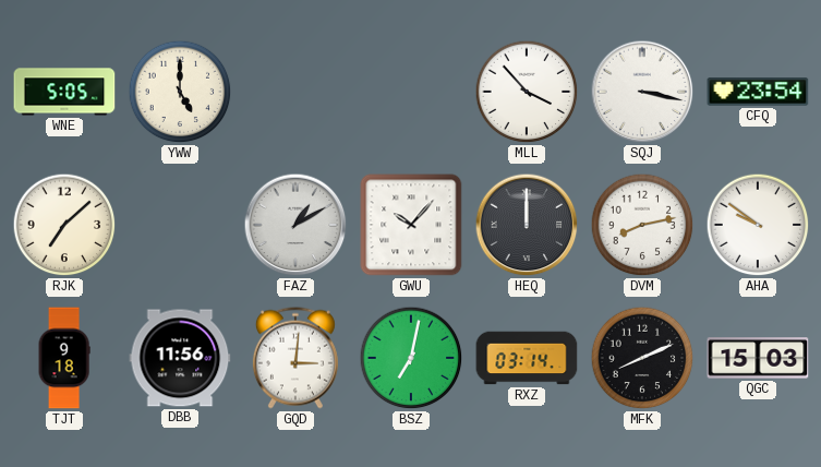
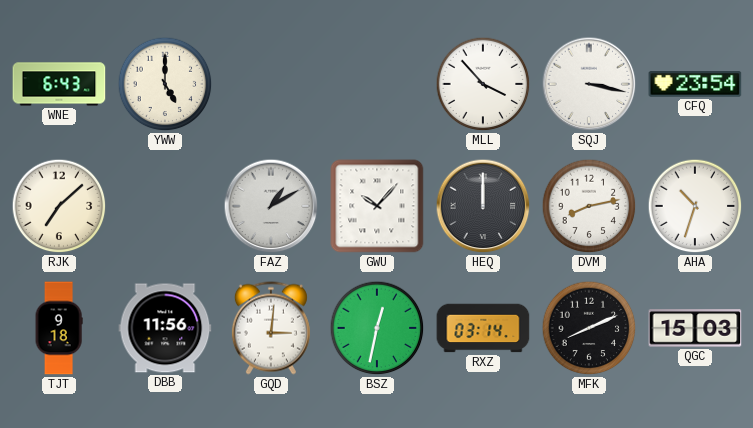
WNE: 5:05 -> 6:43
AHA: 9:51 -> 10:33
BSZ: 7:02 -> 12:32
